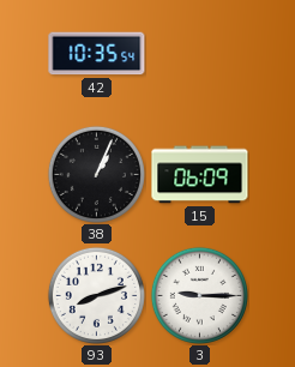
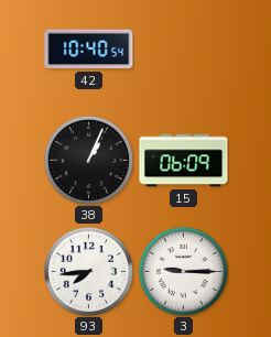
42: 10:35 -> 10:40
93: 8:12 -> 7:44
